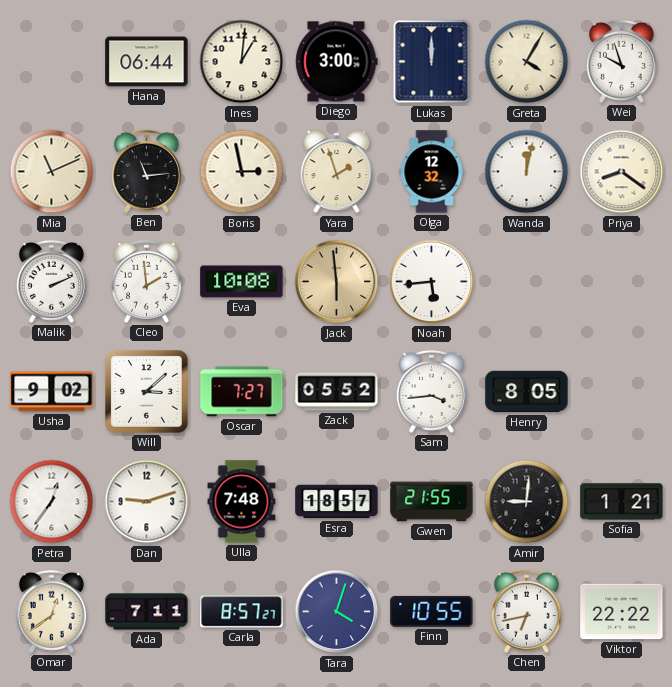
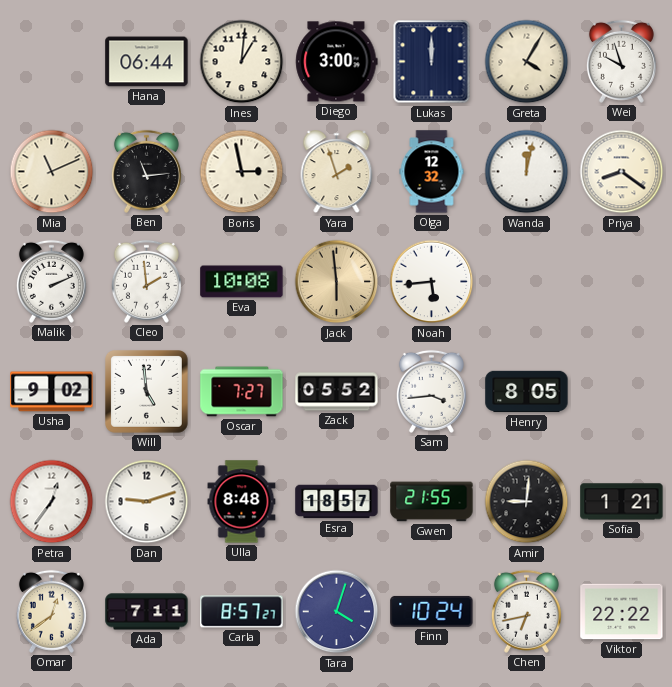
Will: 3:08 -> 4:59
Ulla: 7:48 -> 8:48
Finn: 10:55 -> 10:24
